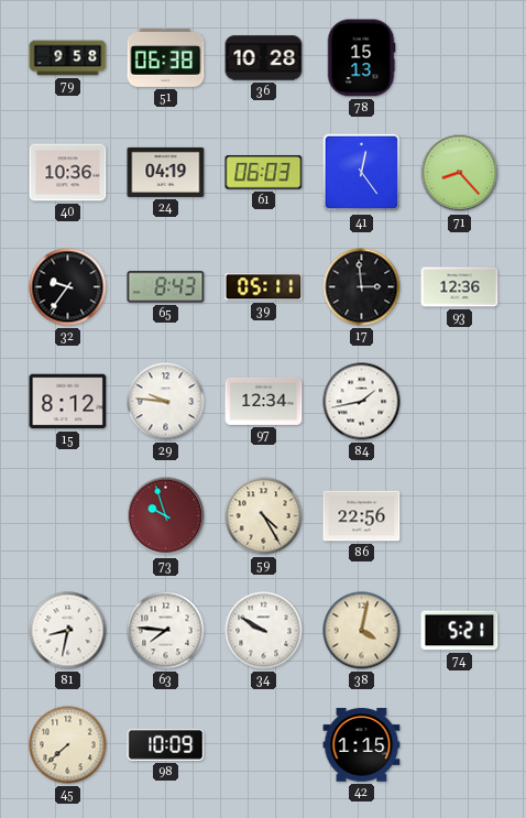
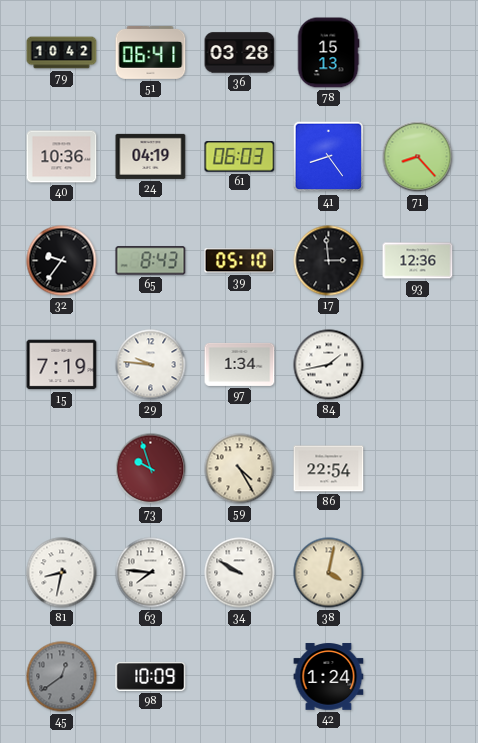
79: 9:58 -> 10:42
51: 06:38 -> 06:41
36: 10:28 -> 03:28
41: 12:24 -> 8:24
39: 05:11 -> 05:10
15: 8:12 -> 7:19
97: 12:34 -> 1:34
86: 22:56 -> 22:54
74: 5:21 -> none
45: 7:38 -> 12:39
45 dial: cream -> grey
42: 1:15 -> 1:24
